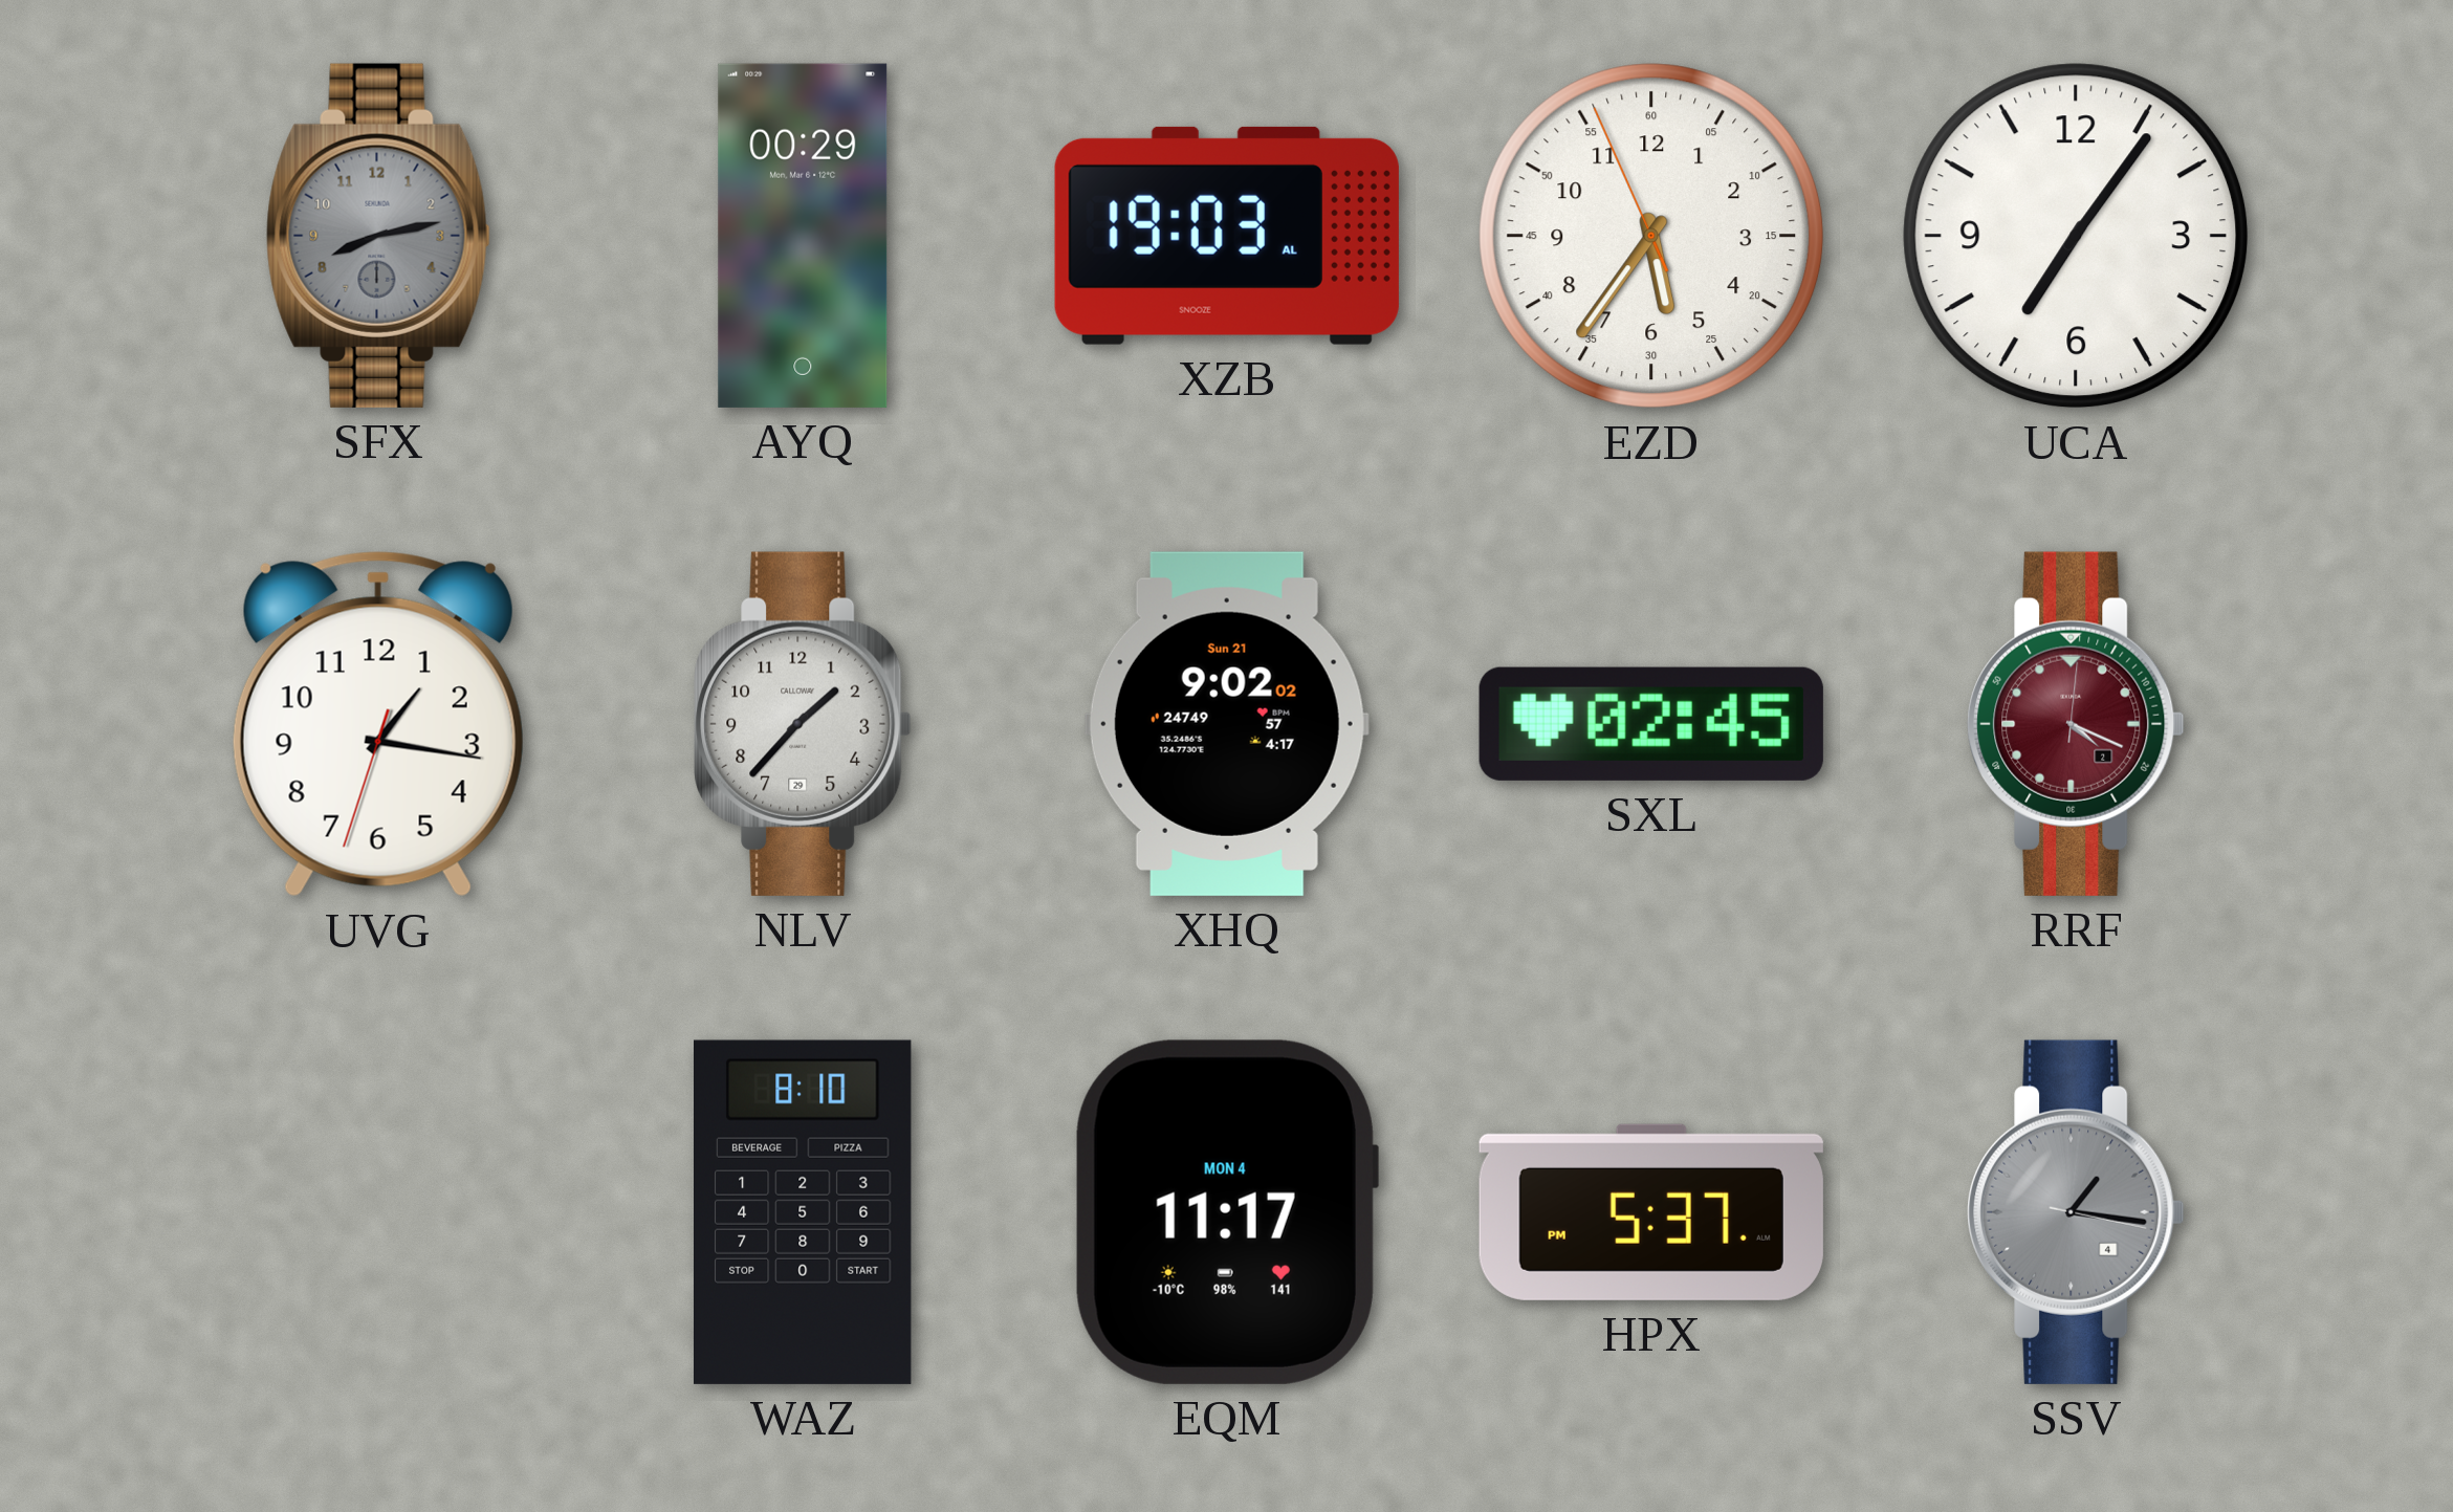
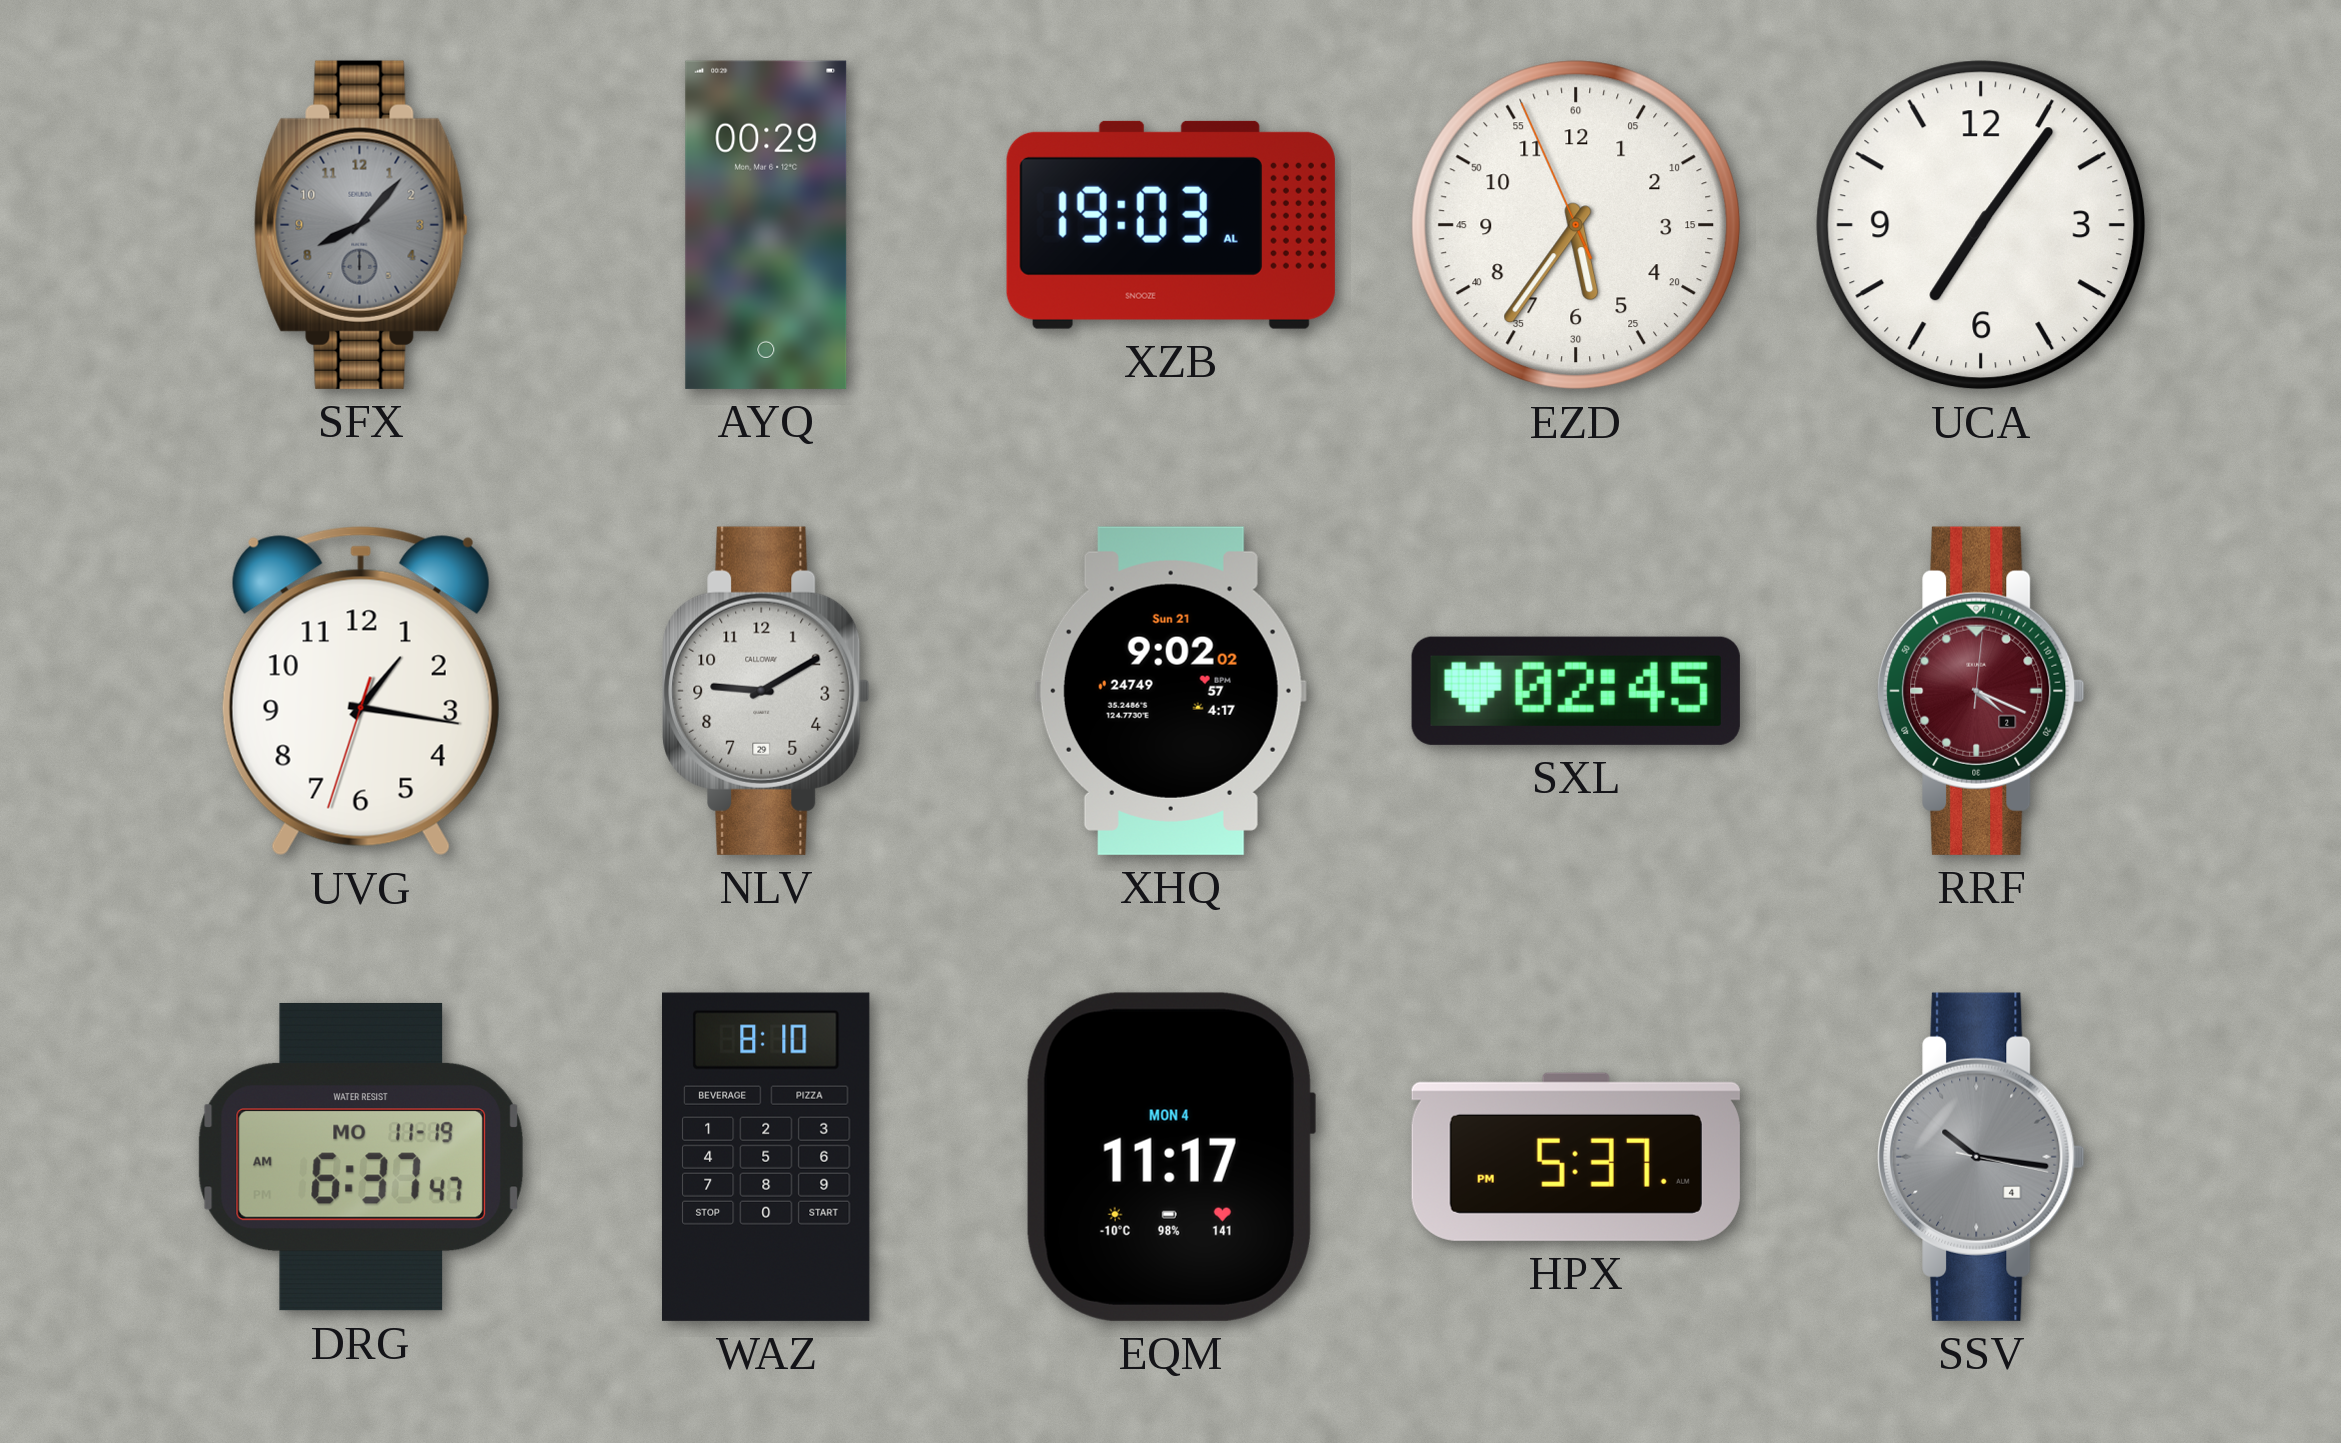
SFX: 8:13 -> 8:07
NLV: 1:37 -> 9:10
DRG: none -> 6:37
SSV: 1:16 -> 10:16
